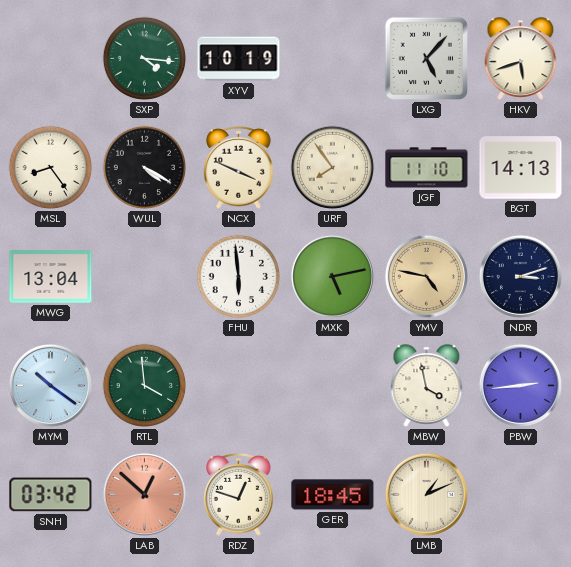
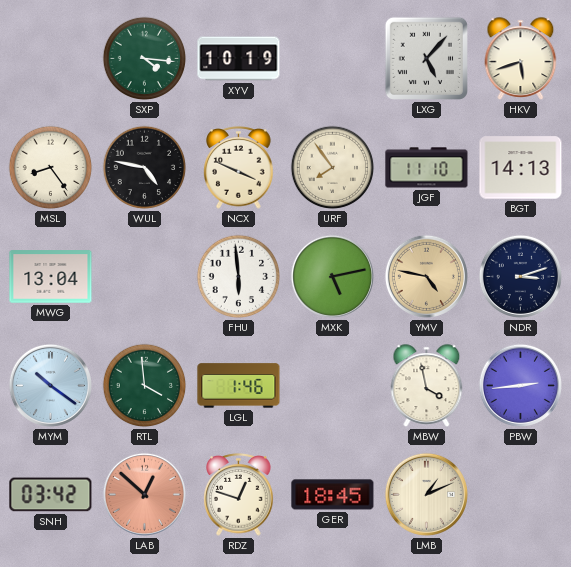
WUL: 4:20 -> 4:47
LGL: none -> 1:46
